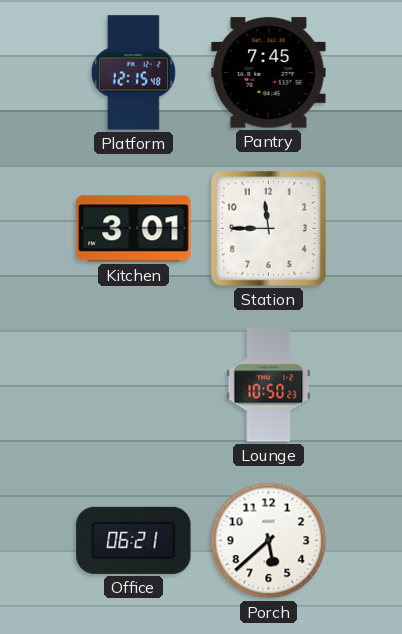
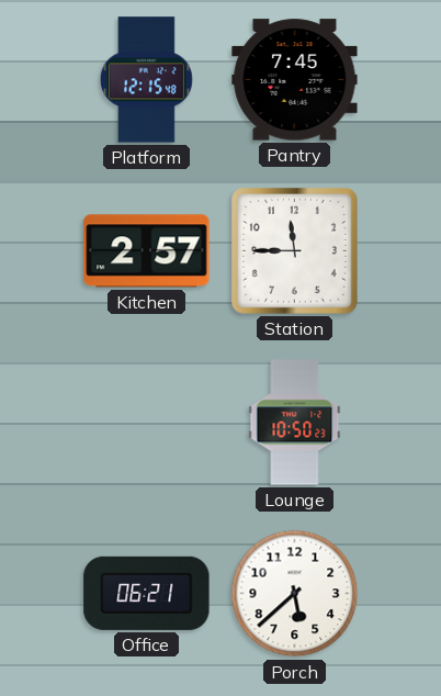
Kitchen: 3:01 -> 2:57
